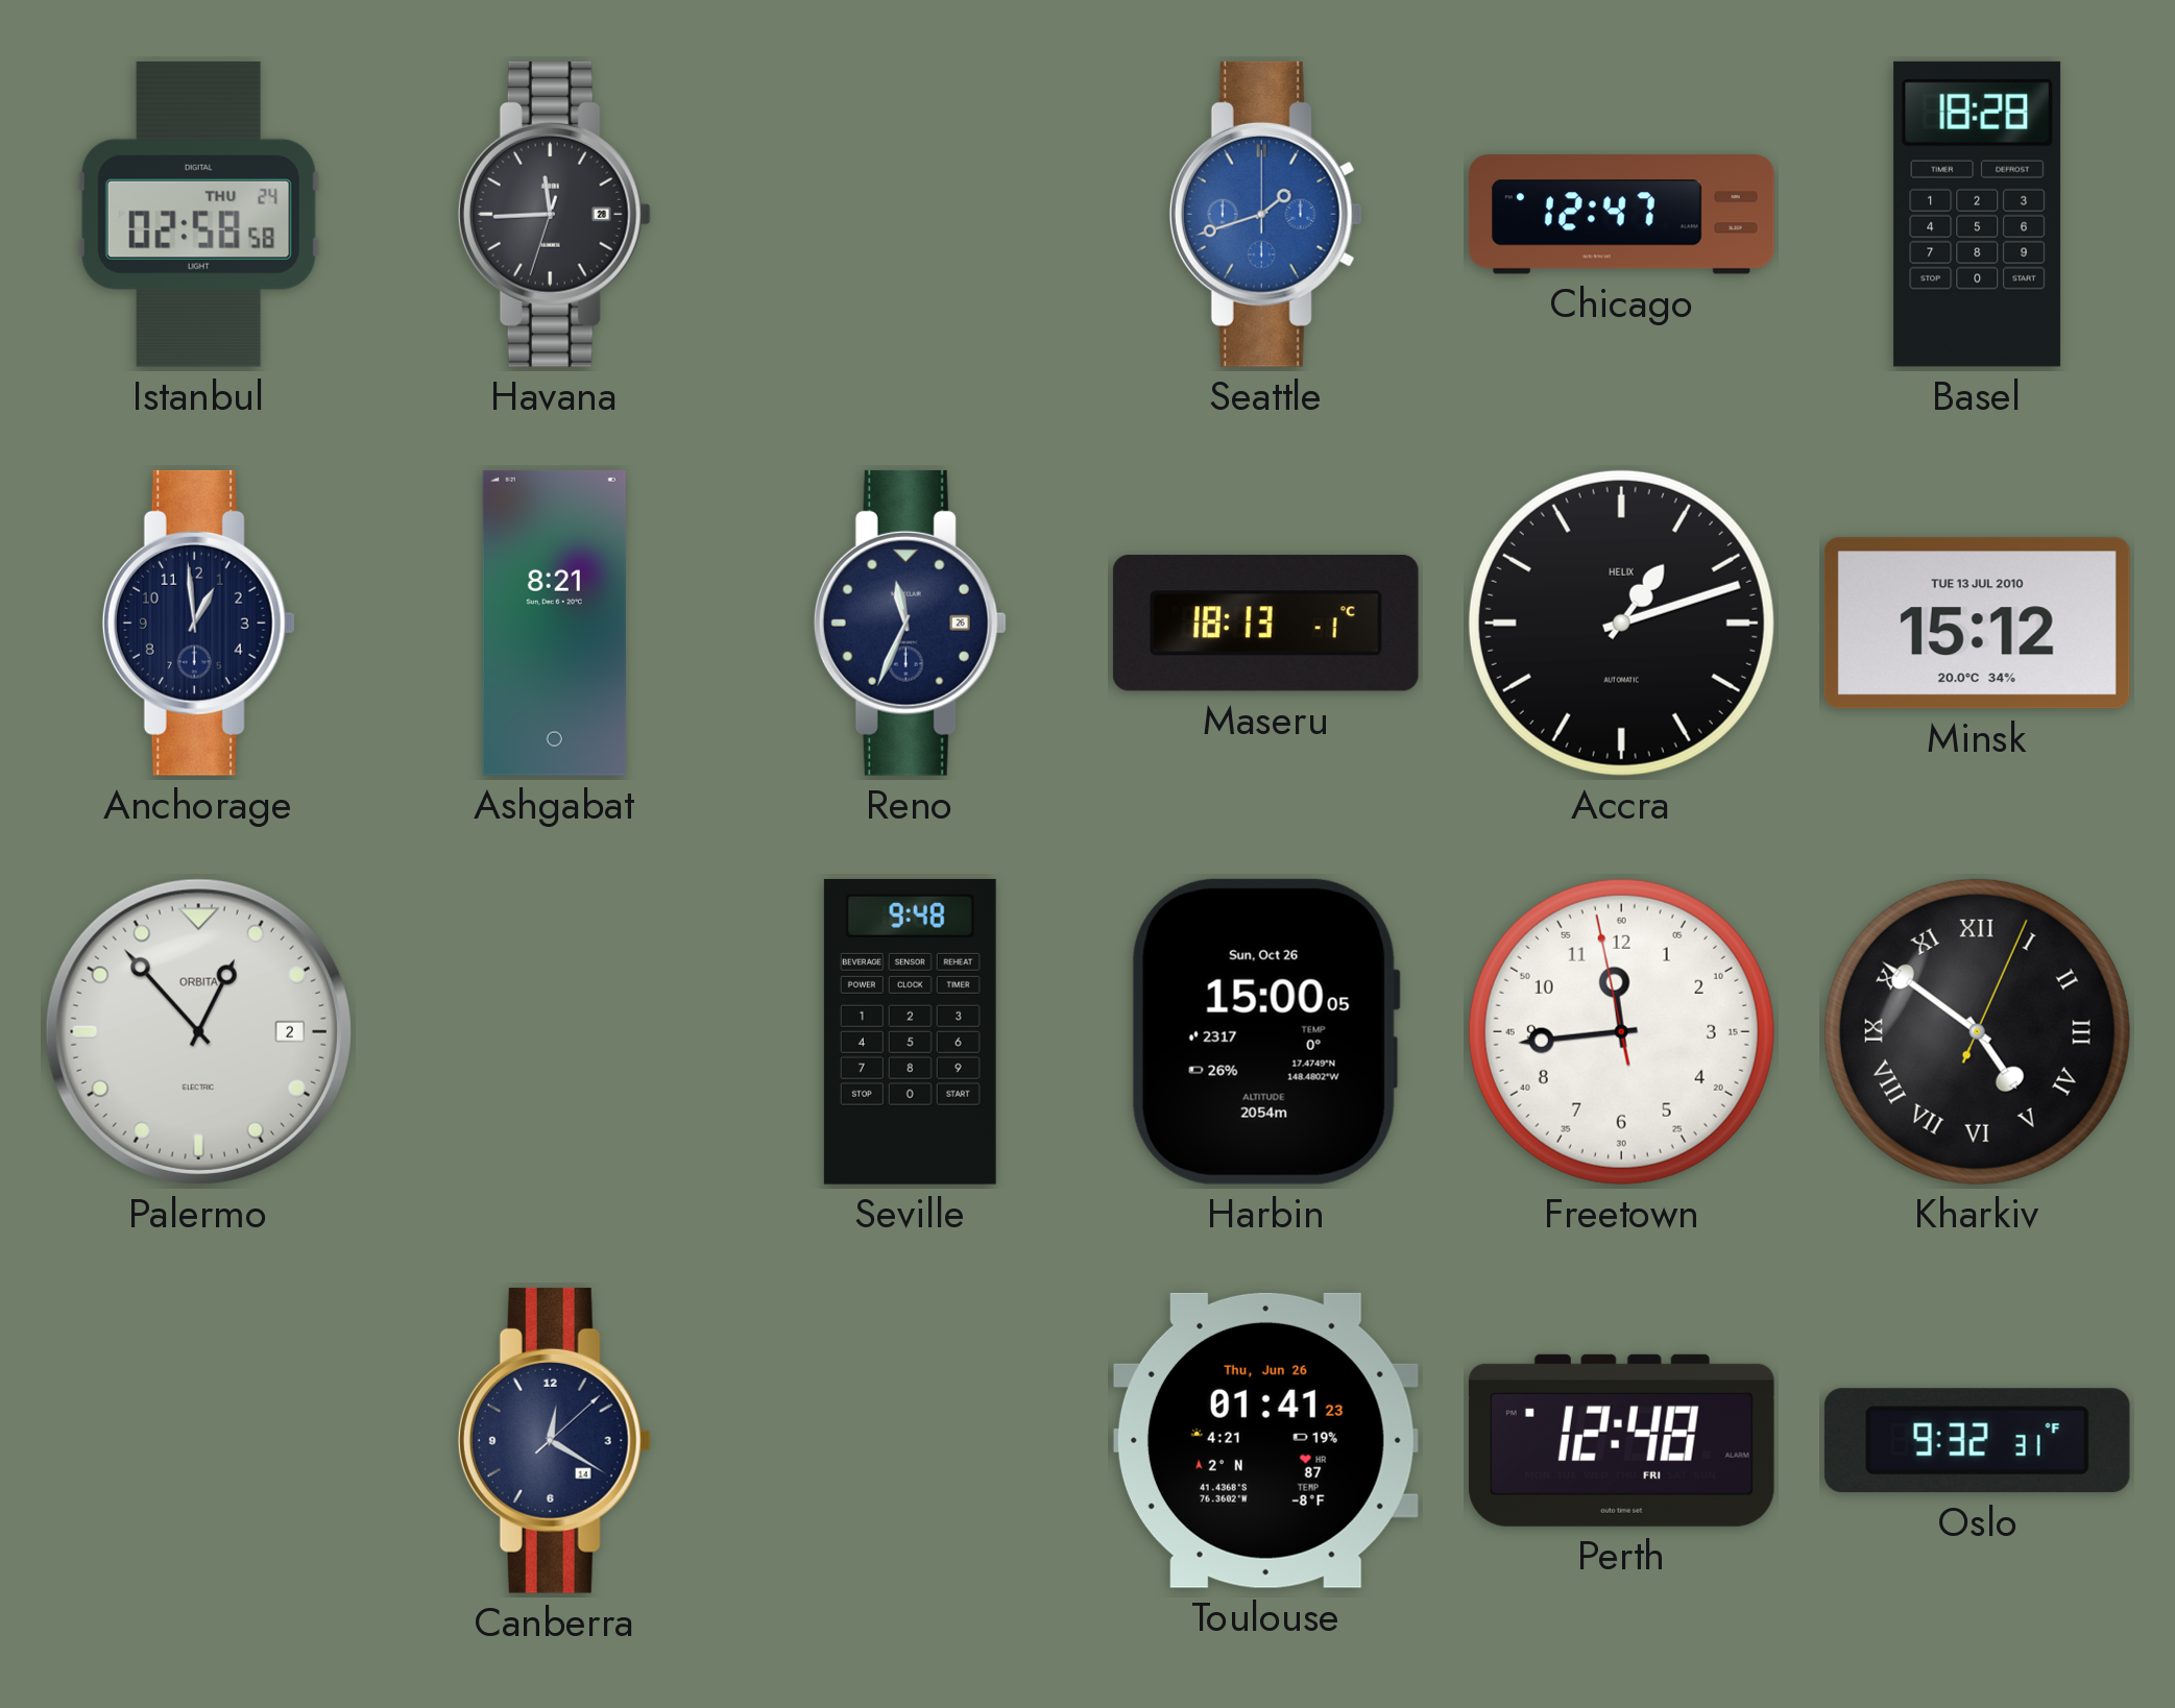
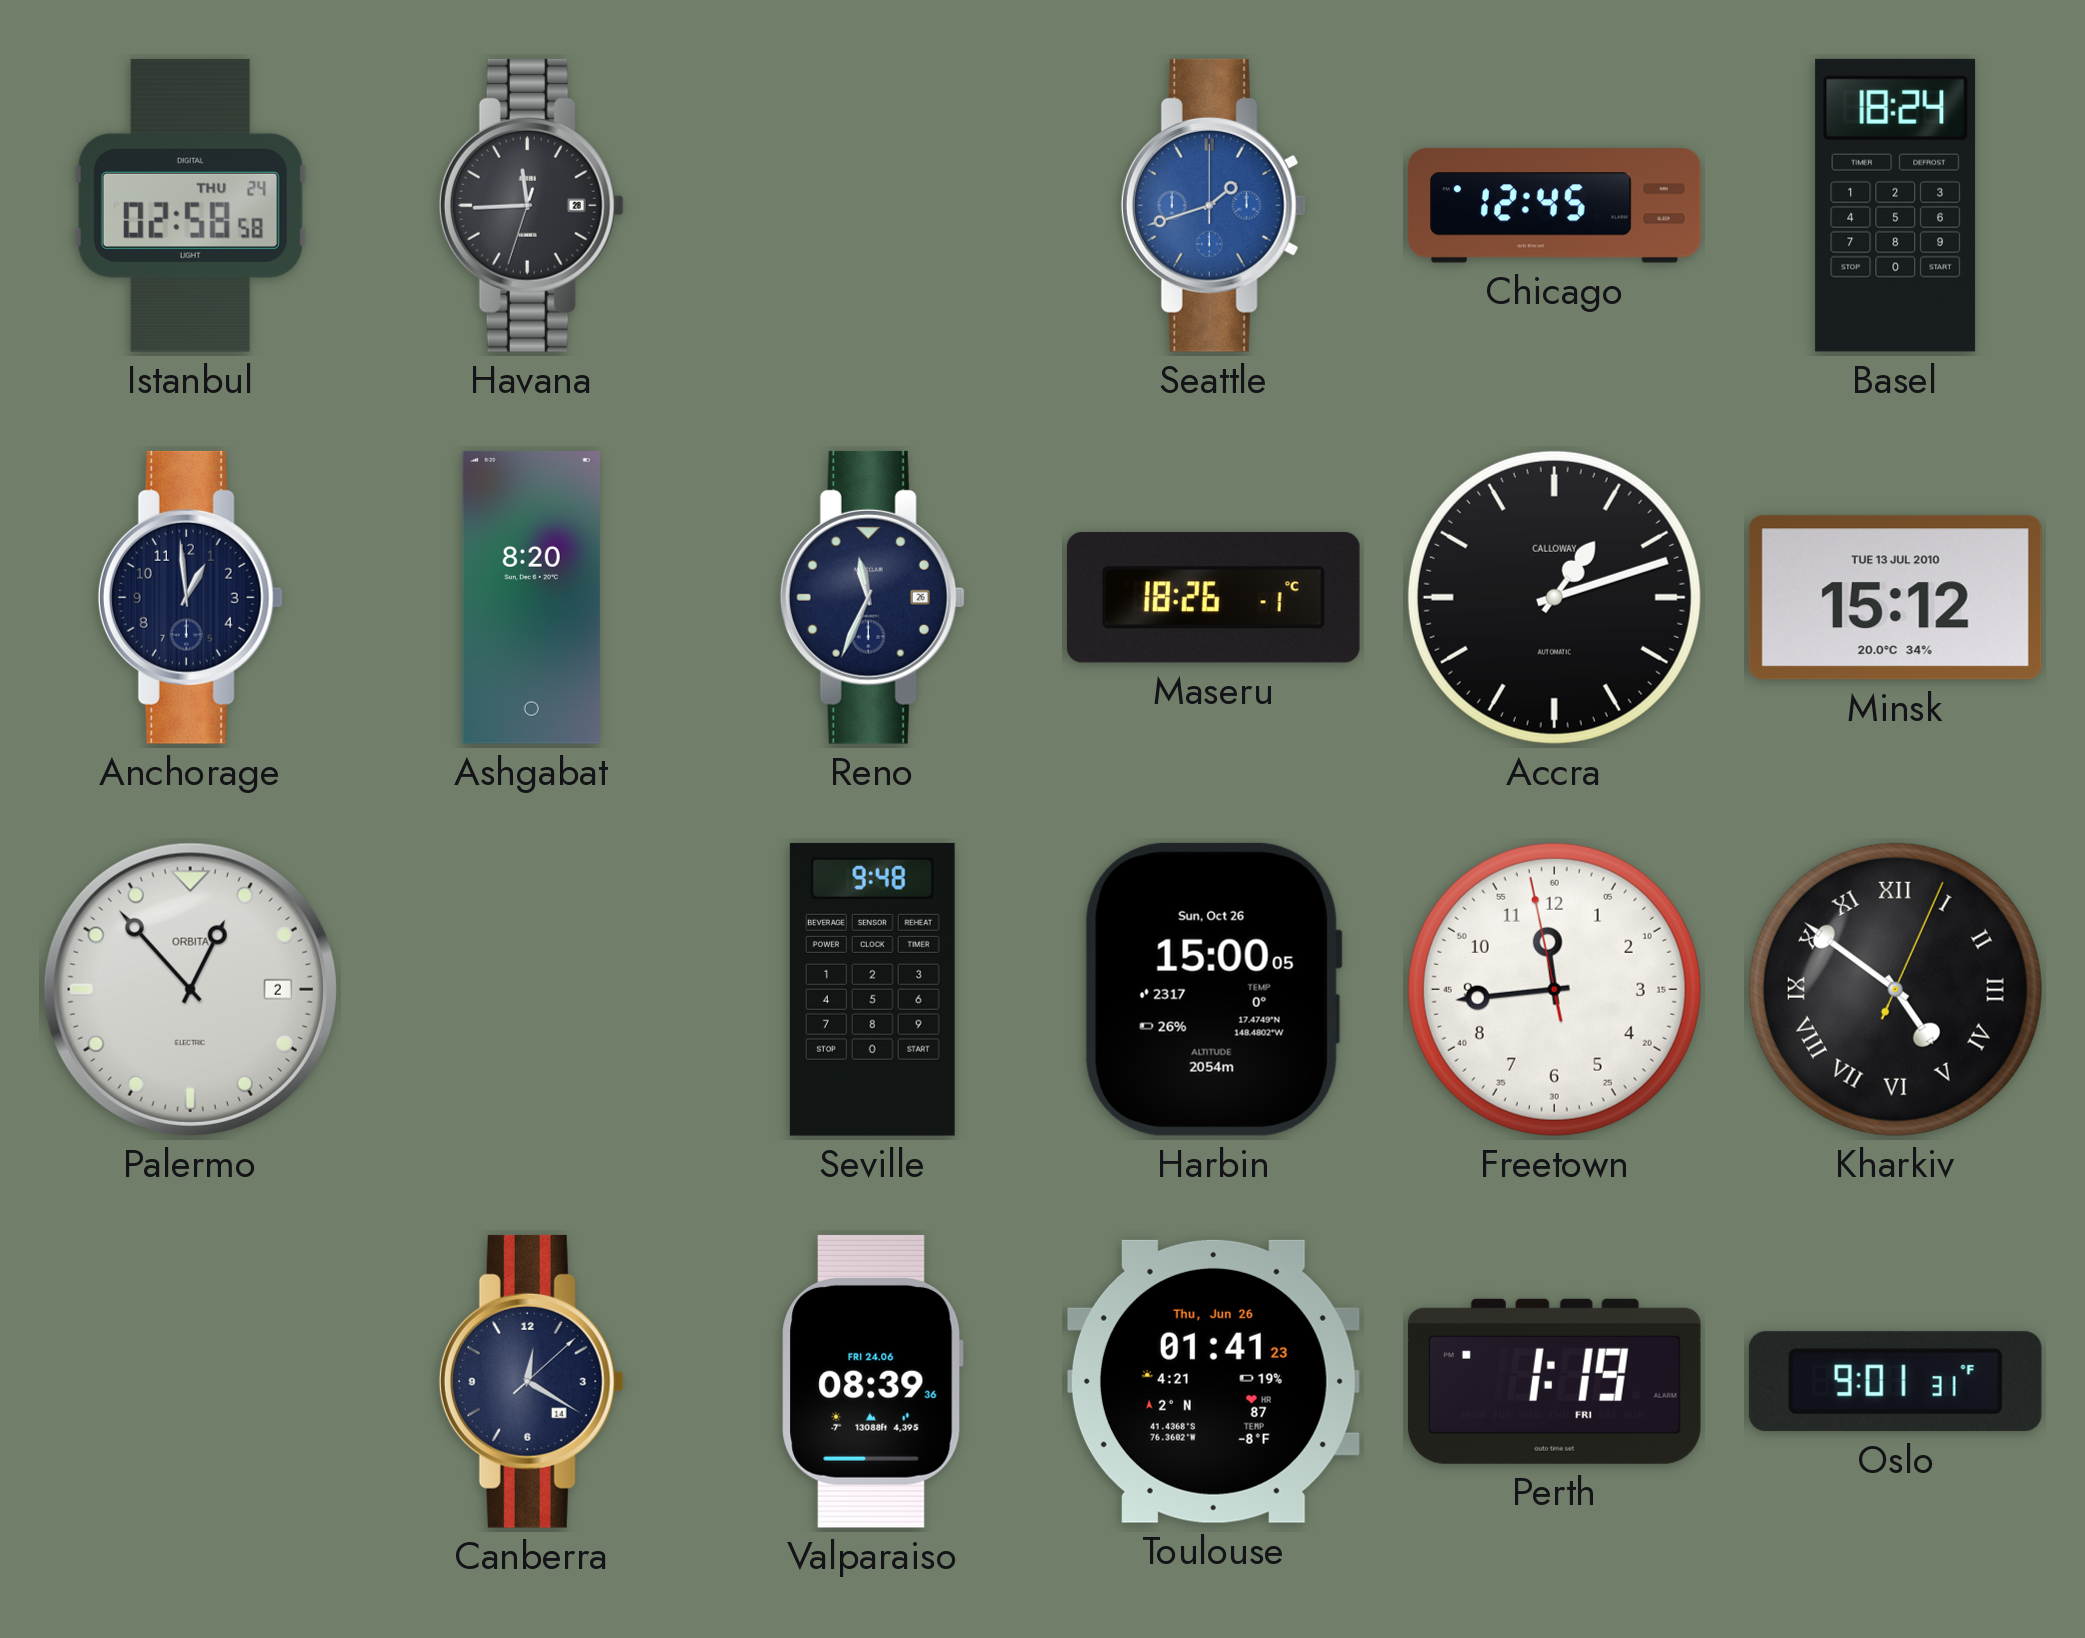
Chicago: 12:47 -> 12:45
Basel: 18:28 -> 18:24
Ashgabat: 8:21 -> 8:20
Maseru: 18:13 -> 18:26
Accra brand: HELIX -> CALLOWAY
Valparaiso: none -> 08:39
Perth: 12:48 -> 1:19
Oslo: 9:32 -> 9:01
